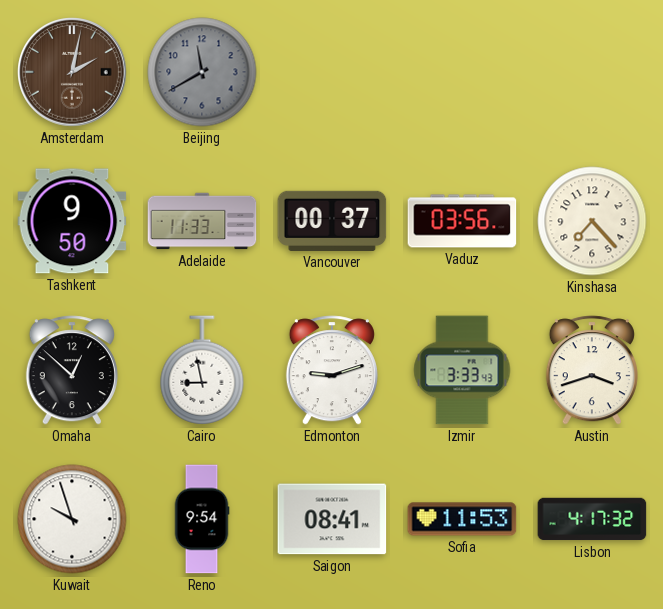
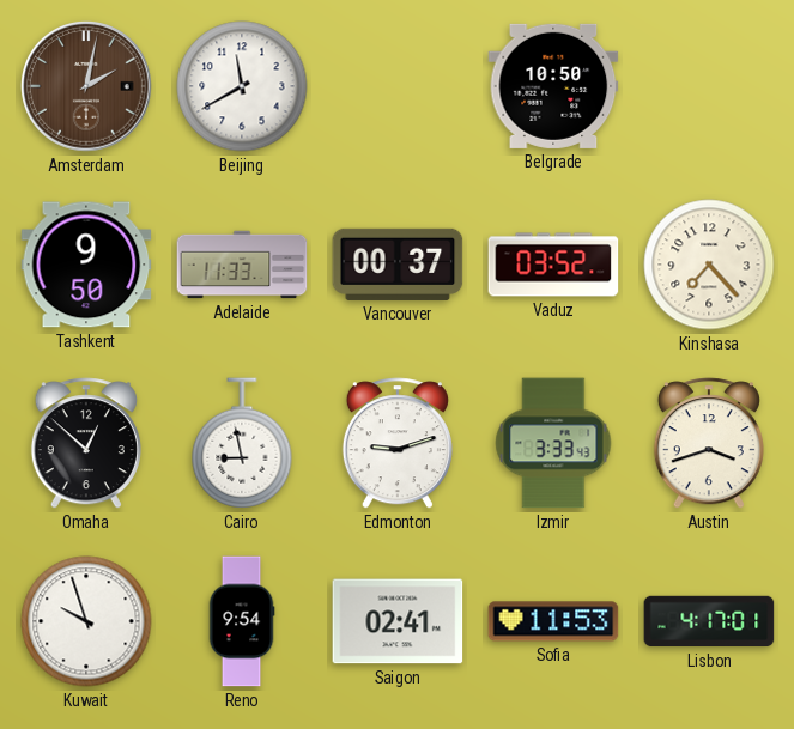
Beijing dial: grey -> white
Belgrade: none -> 10:50
Vaduz: 03:56 -> 03:52
Saigon: 08:41 -> 02:41
Lisbon: 4:17:32 -> 4:17:01
